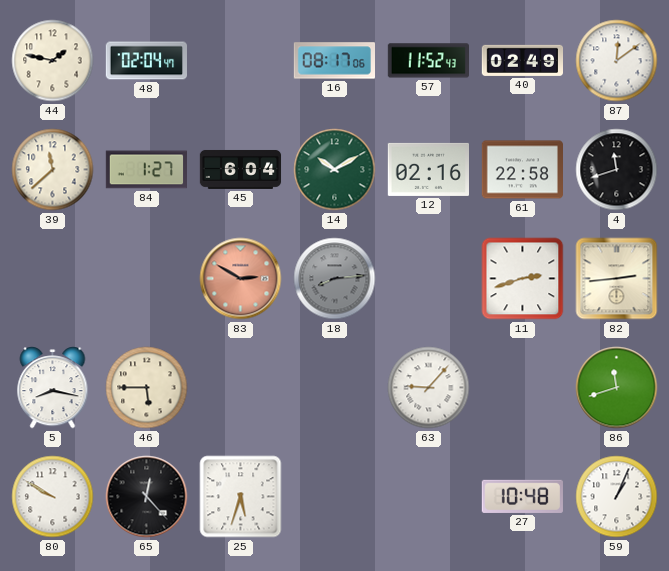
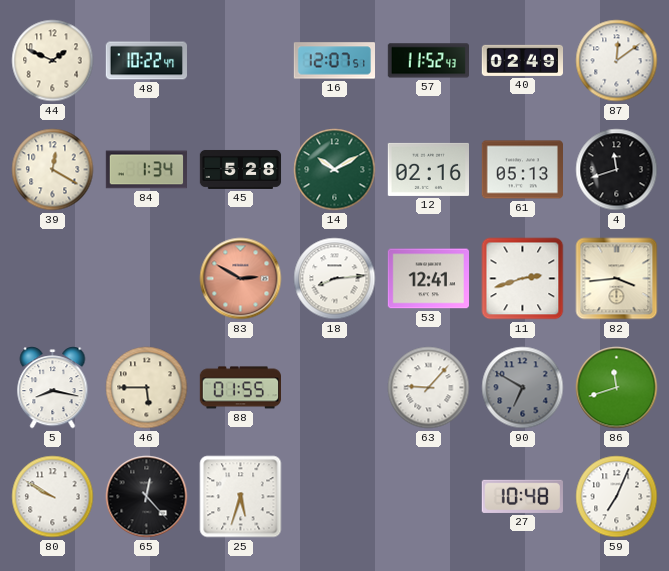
44: 1:47 -> 1:49
48: 02:04 -> 10:22
16: 08:17 -> 12:07
39: 11:38 -> 12:20
84: 1:27 -> 1:34
45: 6:04 -> 5:28
61: 22:58 -> 05:13
18 dial: grey -> white
53: none -> 12:41
82: 2:44 -> 3:44
88: none -> 01:55
90: none -> 6:50
59: 1:04 -> 7:04
